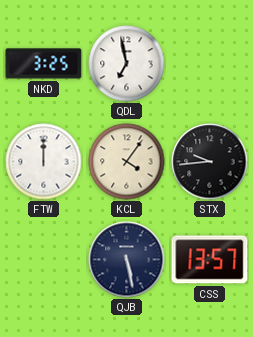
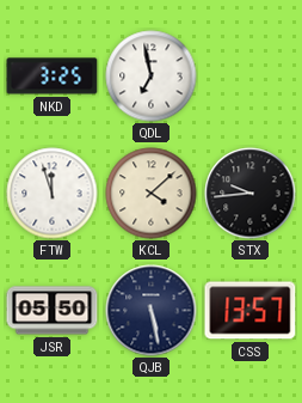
FTW: 12:00 -> 11:57
KCL: 4:06 -> 4:08
JSR: none -> 05:50
